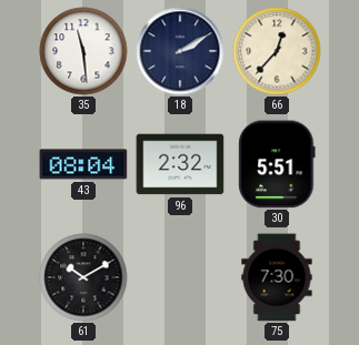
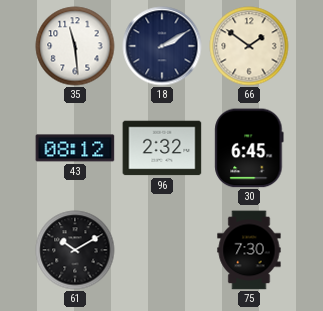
66: 12:37 -> 1:51
43: 08:04 -> 08:12
30: 5:51 -> 6:45
